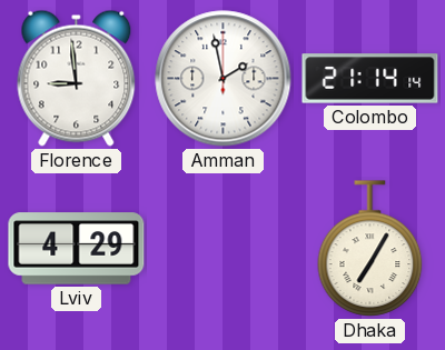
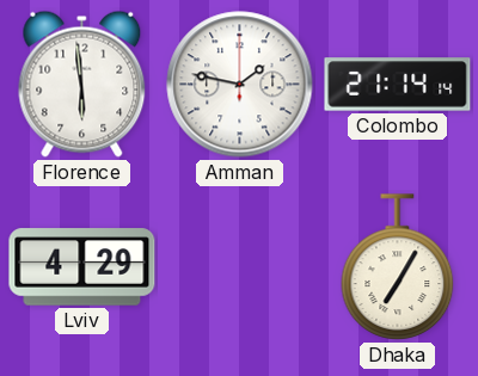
Florence: 8:59 -> 5:59
Amman: 1:58 -> 1:47
